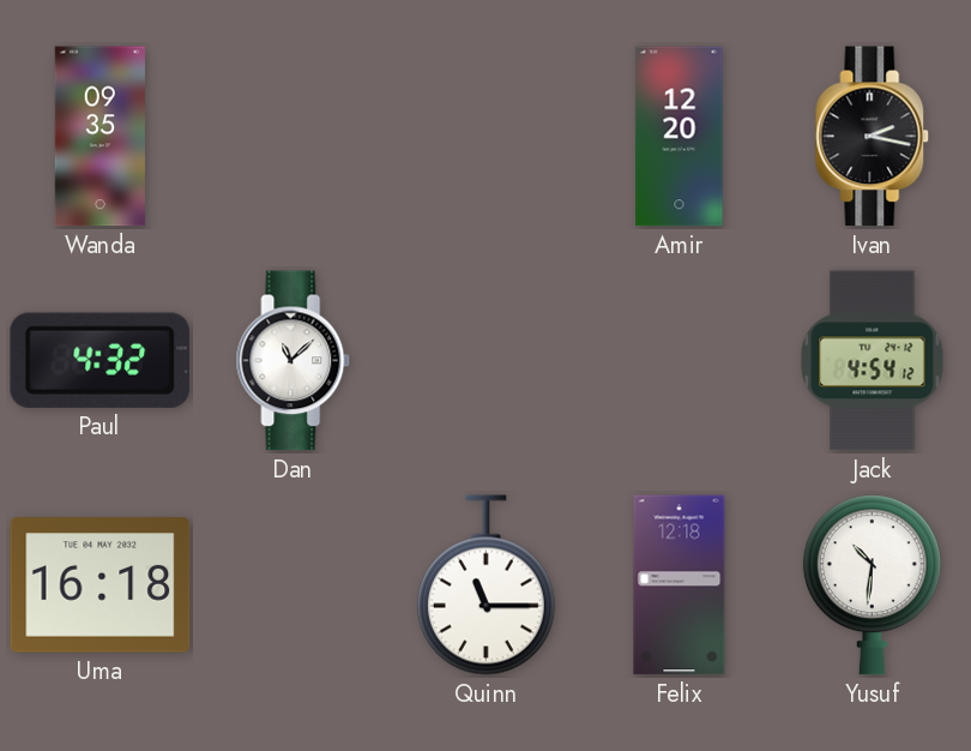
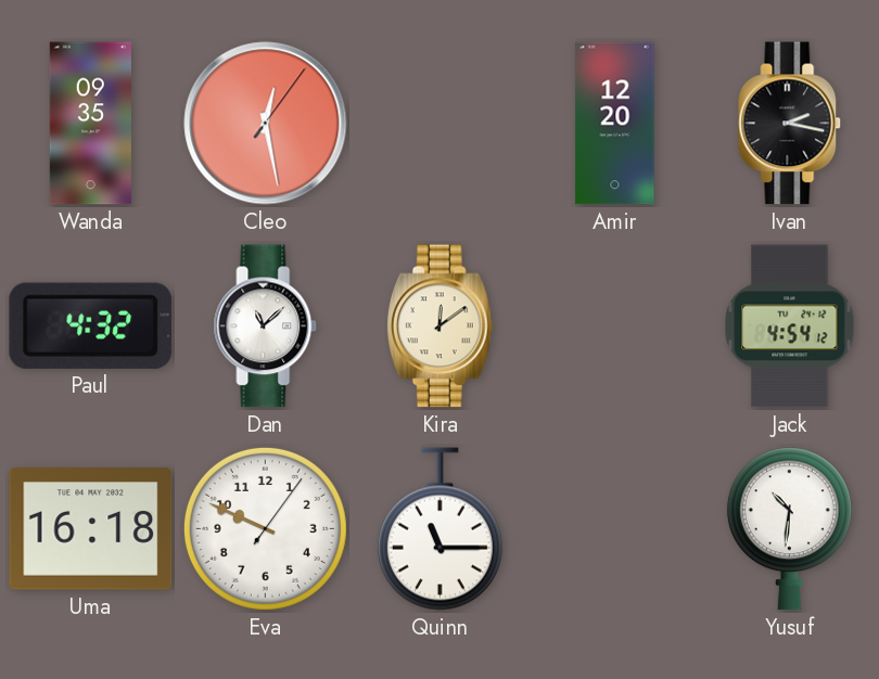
Cleo: none -> 12:28
Kira: none -> 12:09
Eva: none -> 9:49
Felix: 12:18 -> none
